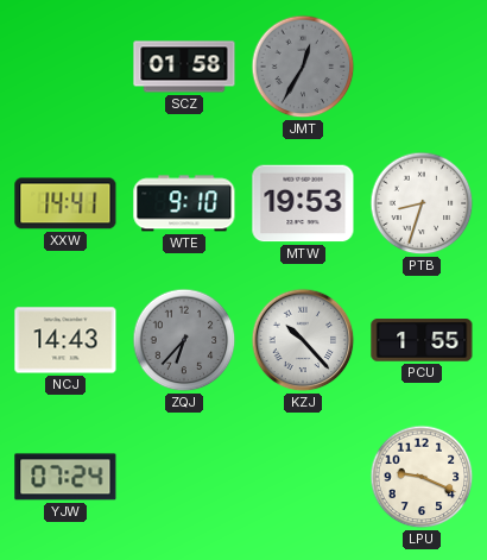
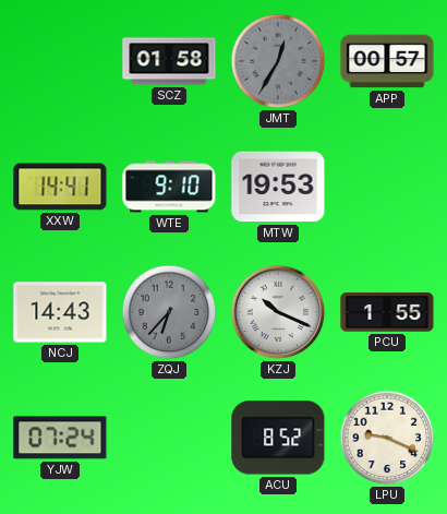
APP: none -> 00:57
PTB: 8:33 -> none
KZJ: 10:23 -> 10:19
ACU: none -> 8:52
